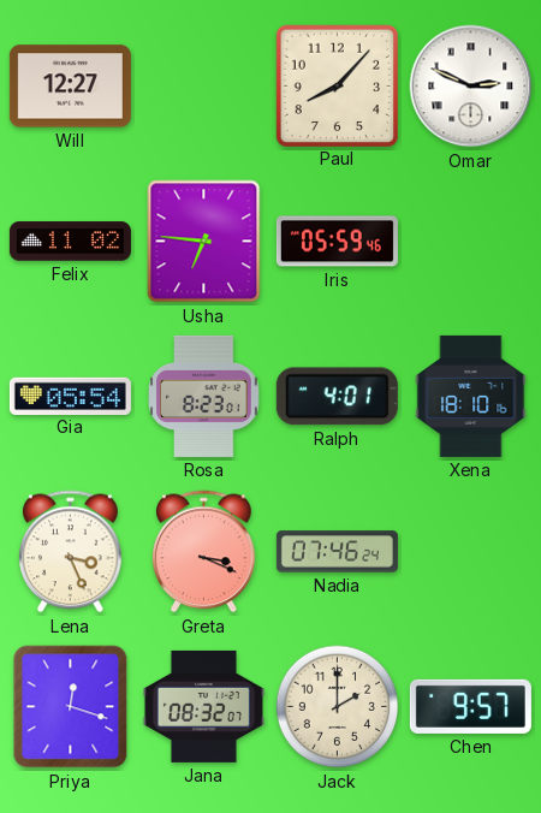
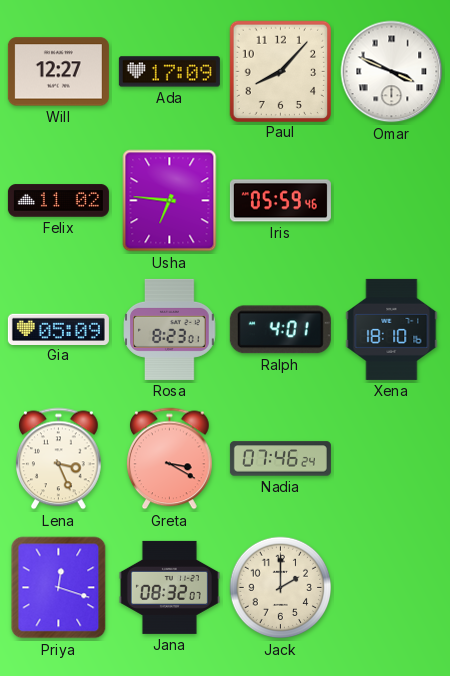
Ada: none -> 17:09
Omar: 2:49 -> 3:49
Gia: 05:54 -> 05:09
Greta: 3:19 -> 3:20
Chen: 9:57 -> none
